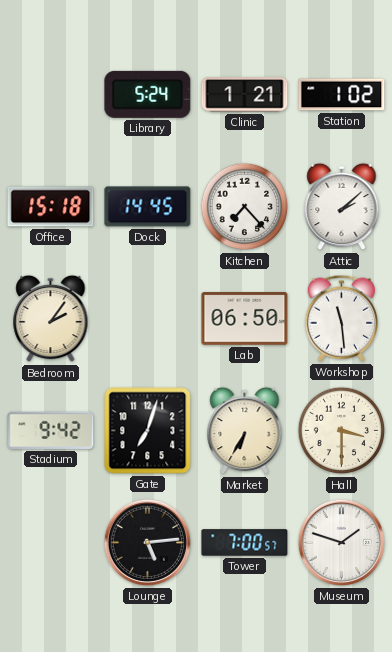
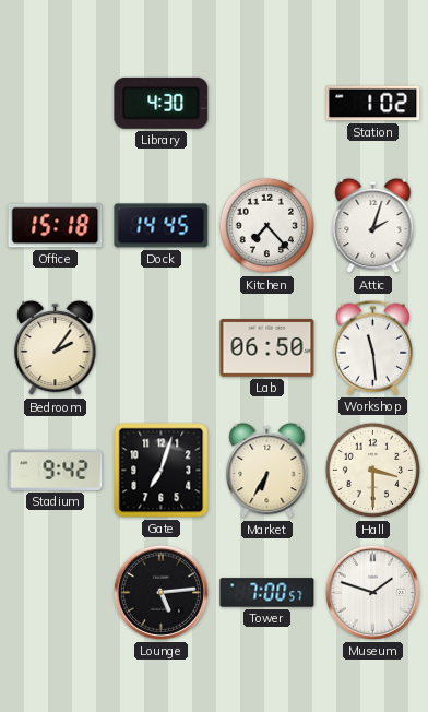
Library: 5:24 -> 4:30
Clinic: 1:21 -> none
Attic: 2:08 -> 2:03
